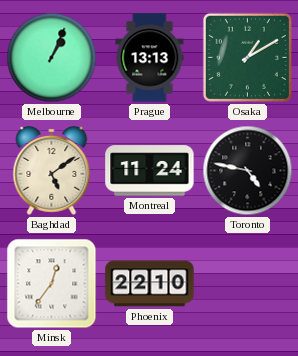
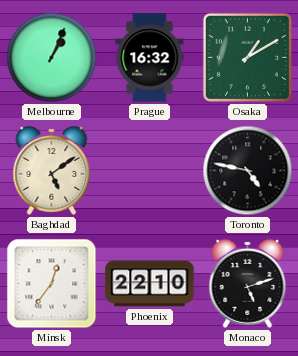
Prague: 13:13 -> 16:32
Montreal: 11:24 -> none
Monaco: none -> 5:12
